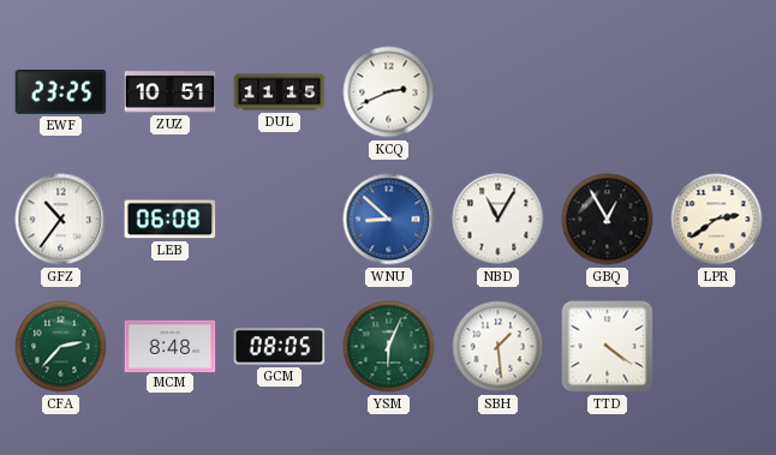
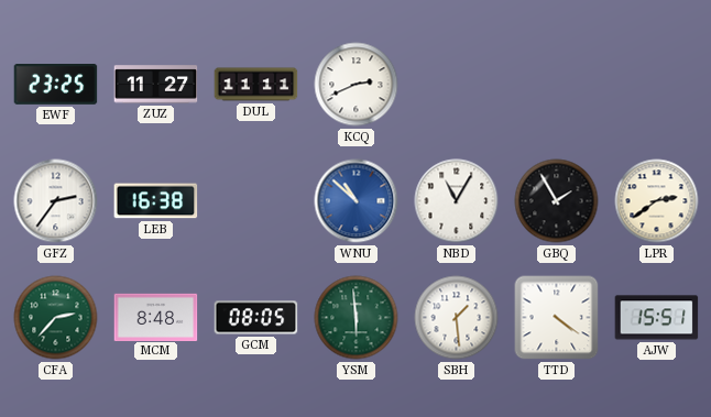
ZUZ: 10:51 -> 11:27
DUL: 11:15 -> 11:11
GFZ: 10:36 -> 2:36
LEB: 06:08 -> 16:38
WNU: 8:52 -> 10:52
GBQ: 12:55 -> 1:55
YSM: 6:04 -> 5:59
AJW: none -> 15:51
